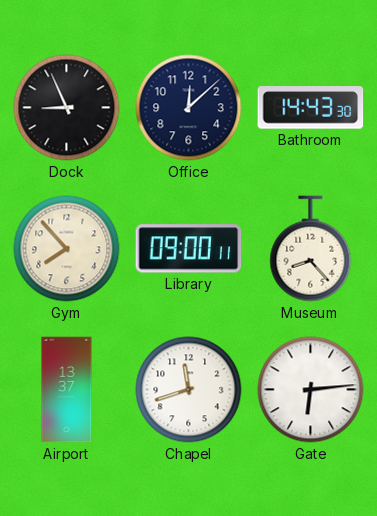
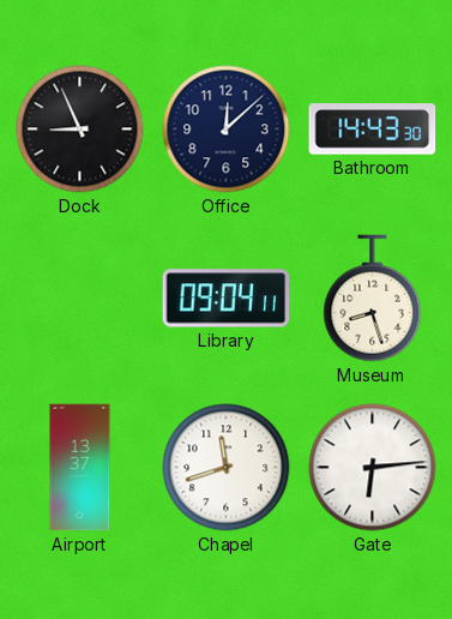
Gym: 7:53 -> none
Library: 09:00 -> 09:04
Museum: 8:23 -> 8:27
